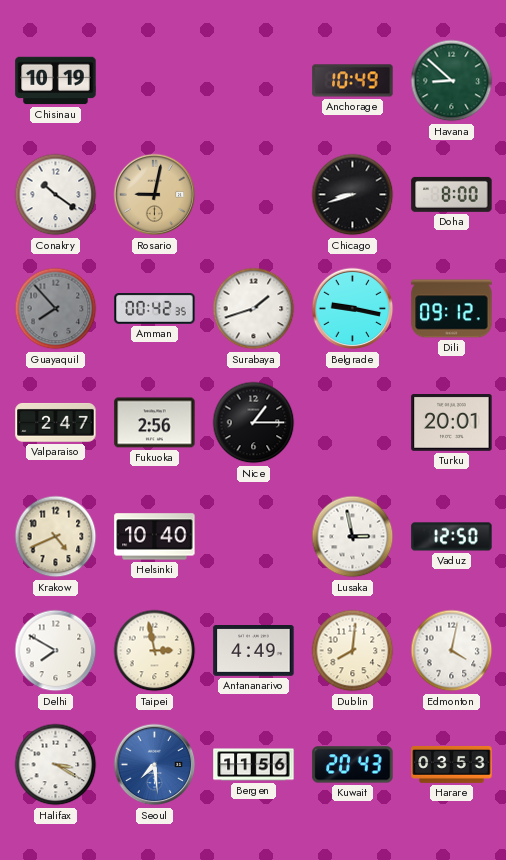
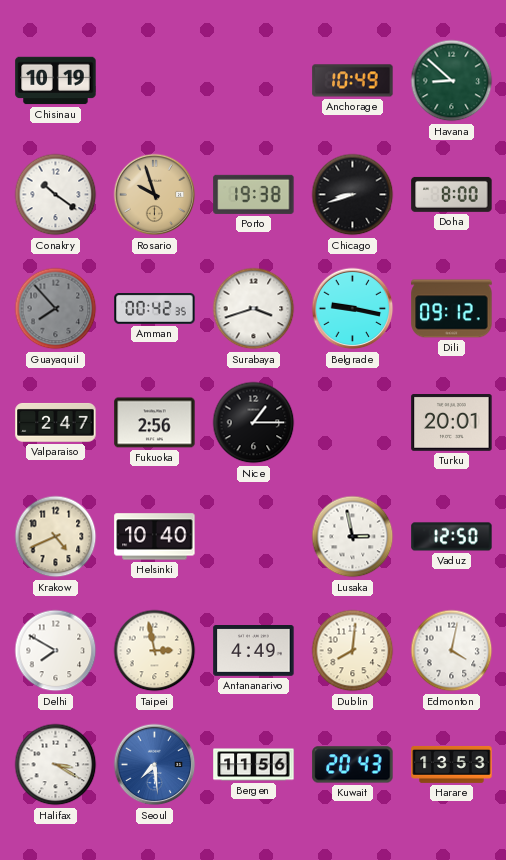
Rosario: 9:02 -> 9:57
Porto: none -> 19:38
Surabaya: 1:42 -> 3:42
Harare: 03:53 -> 13:53
